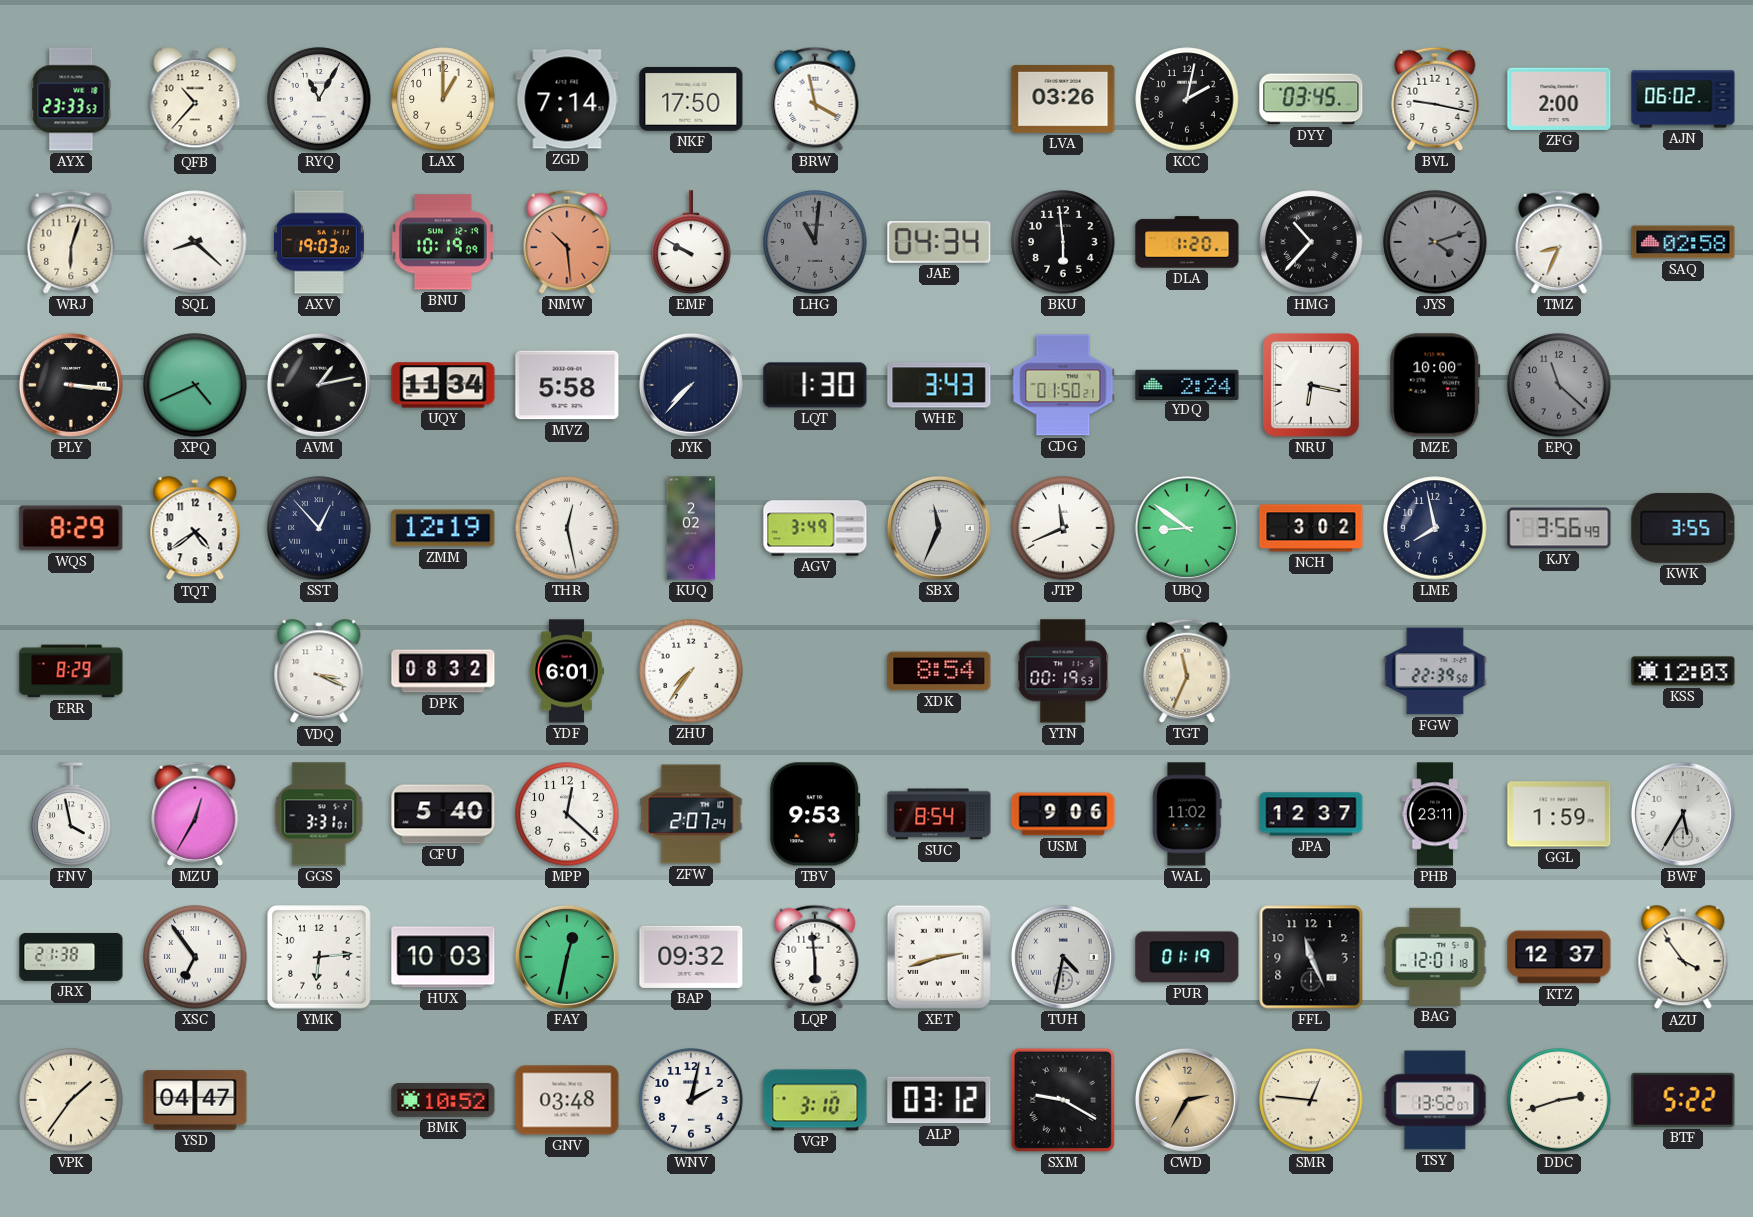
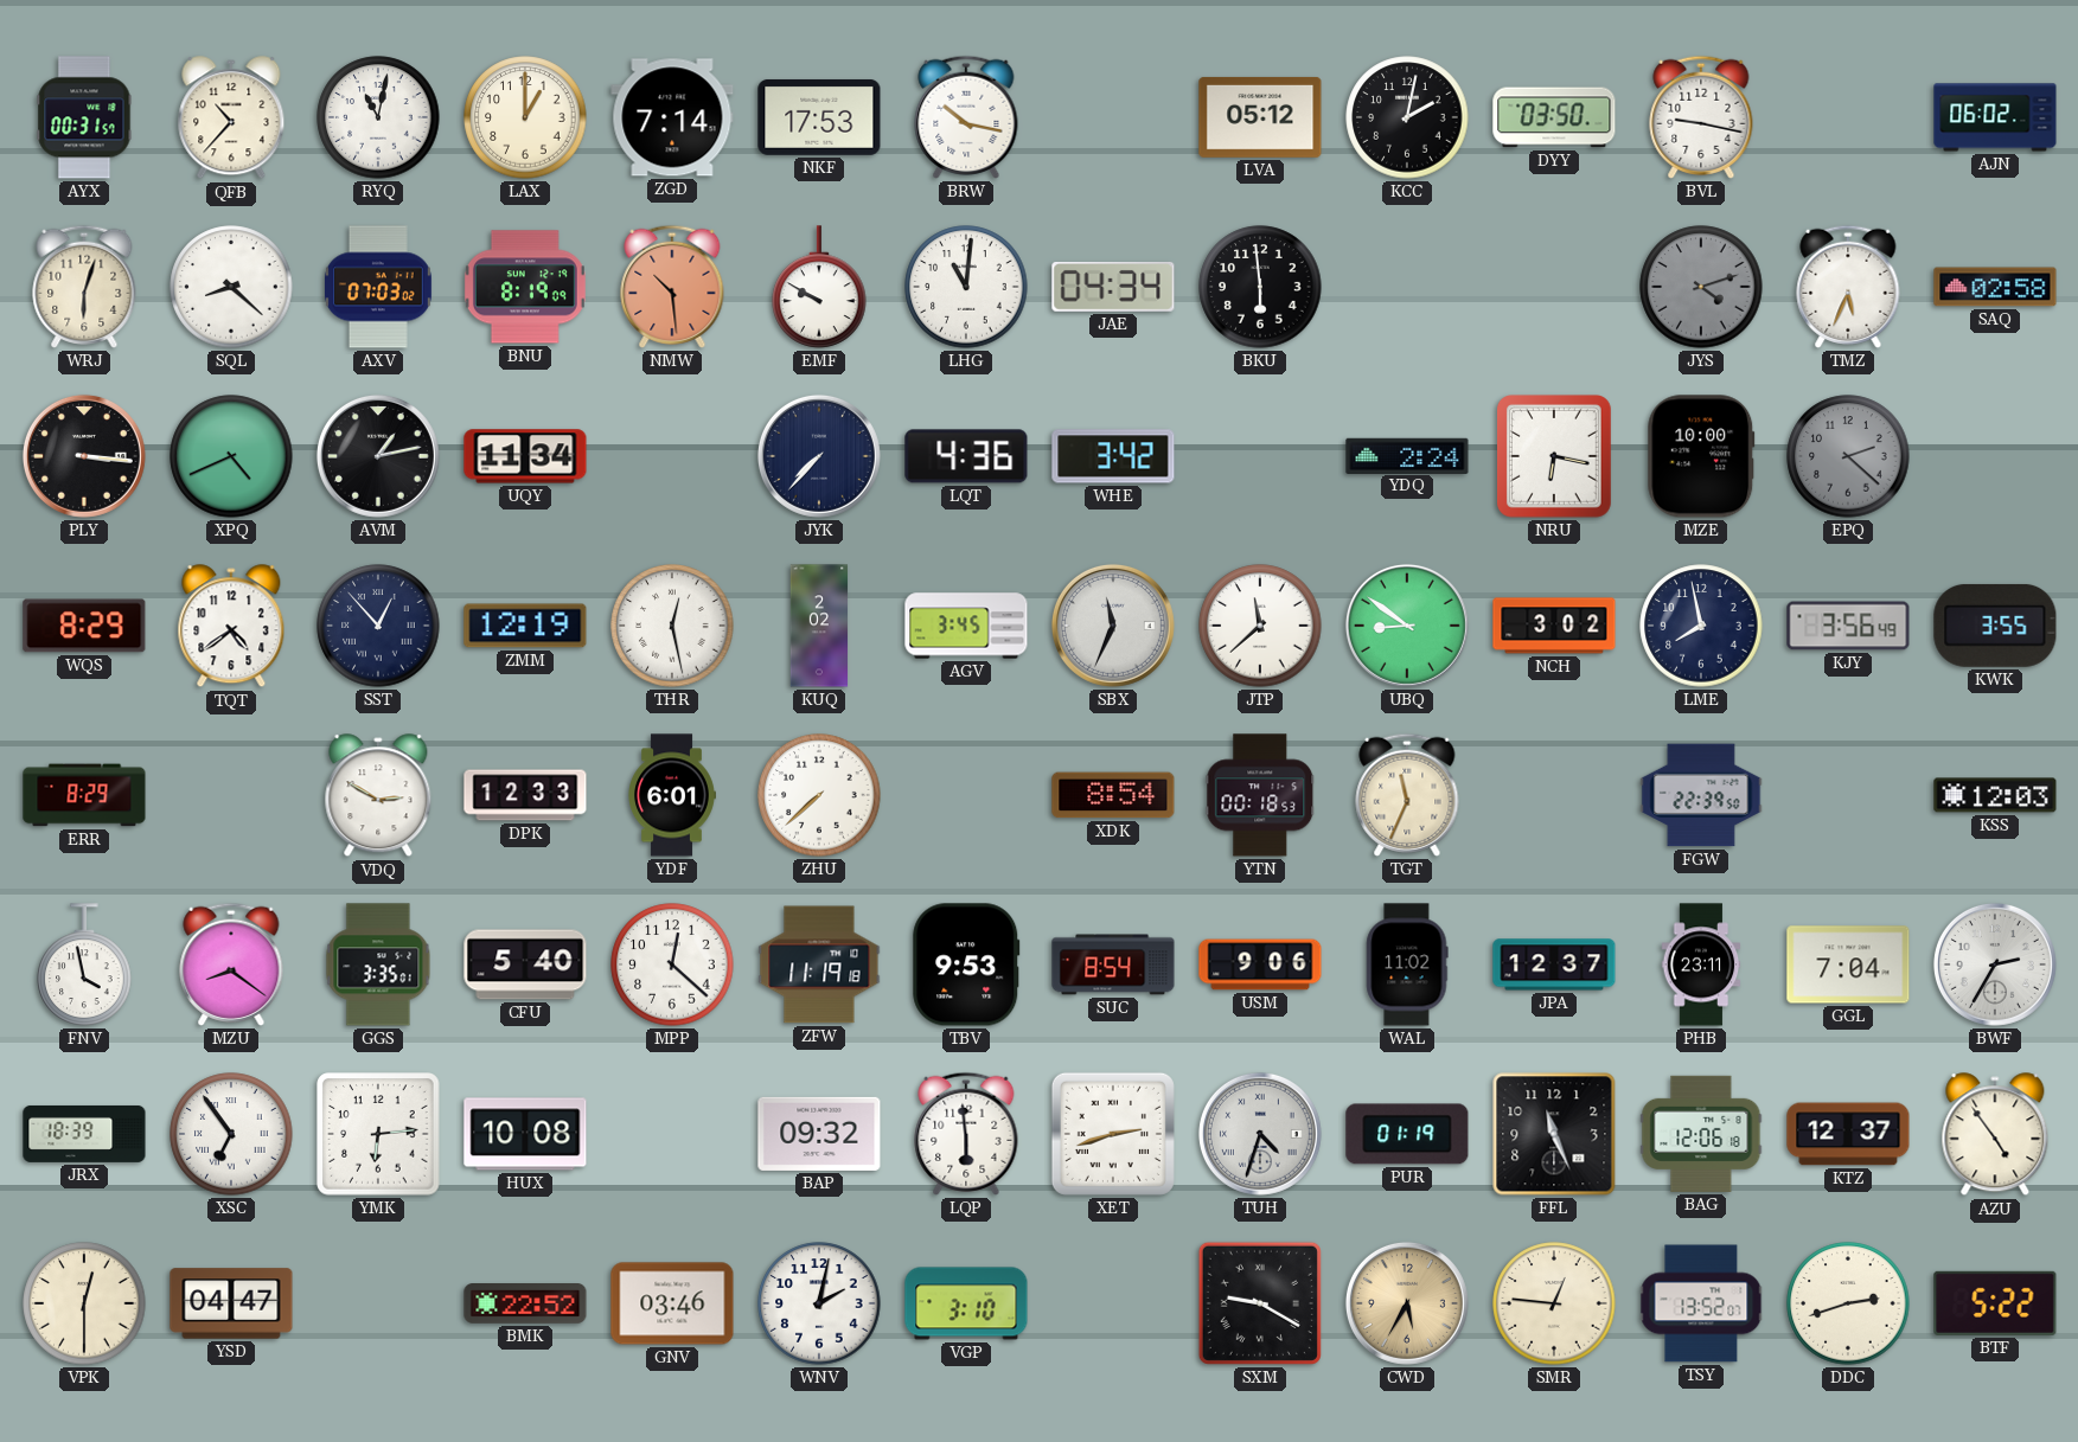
AYX: 23:33 -> 00:31
RYQ: 11:05 -> 11:02
NKF: 17:50 -> 17:53
BRW: 3:58 -> 10:17
LVA: 03:26 -> 05:12
DYY: 03:45 -> 03:50
ZFG: 2:00 -> none
AXV: 19:03 -> 07:03
BNU: 10:19 -> 8:19
LHG dial: grey -> white
DLA: 1:20 -> none
HMG: 10:37 -> none
TMZ: 8:34 -> 5:34
MVZ: 5:58 -> none
LQT: 1:30 -> 4:36
WHE: 3:43 -> 3:42
CDG: 01:50 -> none
EPQ: 11:22 -> 2:22
AGV: 3:49 -> 3:45
JTP: 11:41 -> 11:38
VDQ: 3:19 -> 2:50
DPK: 08:32 -> 12:33
ZHU: 7:36 -> 7:38
YTN: 00:19 -> 00:18
MZU: 12:35 -> 8:21
GGS: 3:31 -> 3:35
ZFW: 2:07 -> 11:19
GGL: 1:59 -> 7:04
BWF: 5:35 -> 2:35
JRX: 21:38 -> 18:39
HUX: 10:03 -> 10:08
FAY: 12:32 -> none
TUH: 4:32 -> 4:33
BAG: 12:01 -> 12:06
AZU: 3:54 -> 4:54
VPK: 1:36 -> 12:30
BMK: 10:52 -> 22:52
GNV: 03:48 -> 03:46
ALP: 03:12 -> none
CWD: 2:35 -> 5:35
